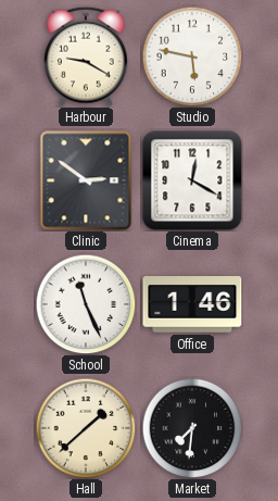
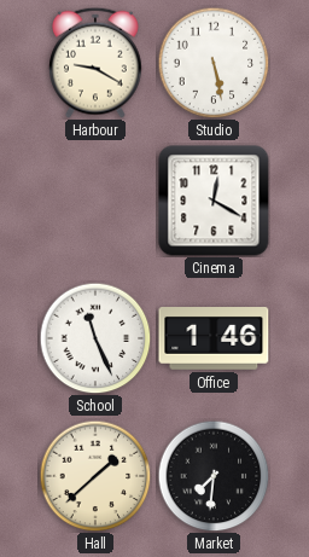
Studio: 5:47 -> 5:28
Clinic: 2:51 -> none
